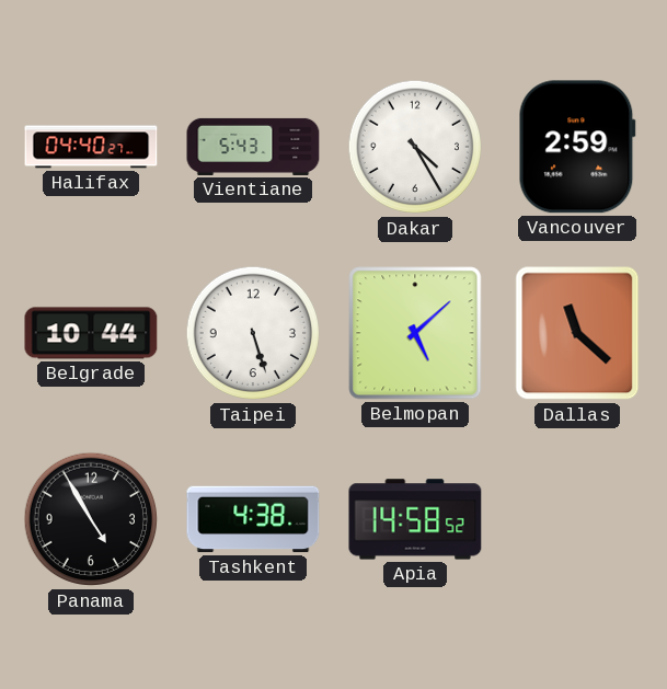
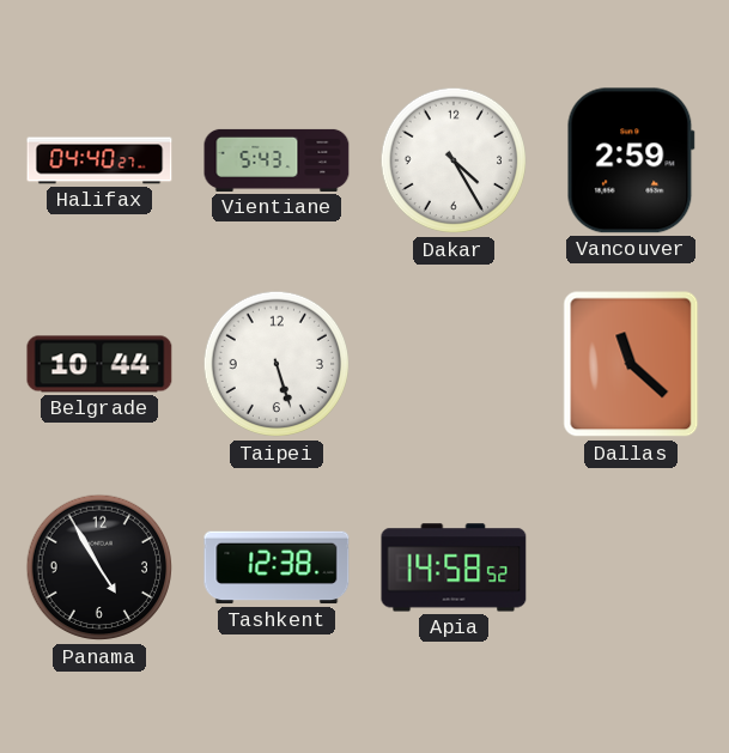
Belmopan: 5:08 -> none
Tashkent: 4:38 -> 12:38
